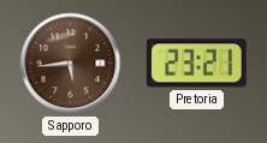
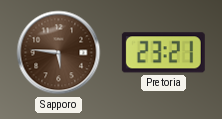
Sapporo: 5:44 -> 5:46
